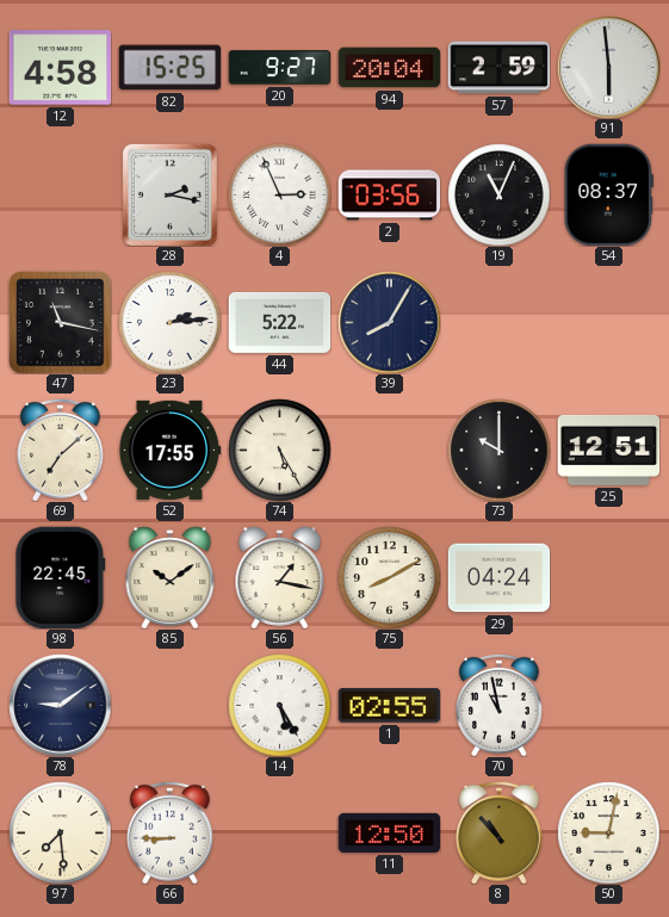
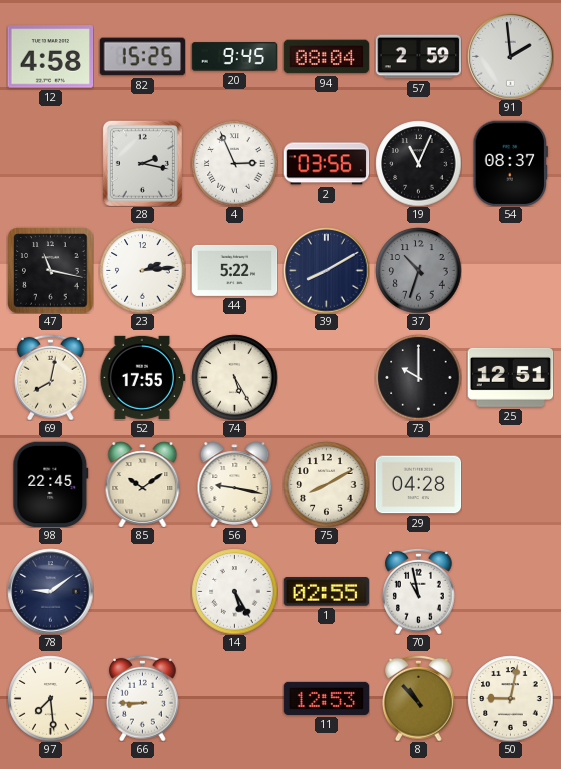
20: 9:27 -> 9:45
94: 20:04 -> 08:04
91: 5:59 -> 1:59
39: 8:05 -> 8:10
37: none -> 10:33
69: 7:08 -> 8:02
56: 1:17 -> 9:17
29: 04:24 -> 04:28
11: 12:50 -> 12:53
